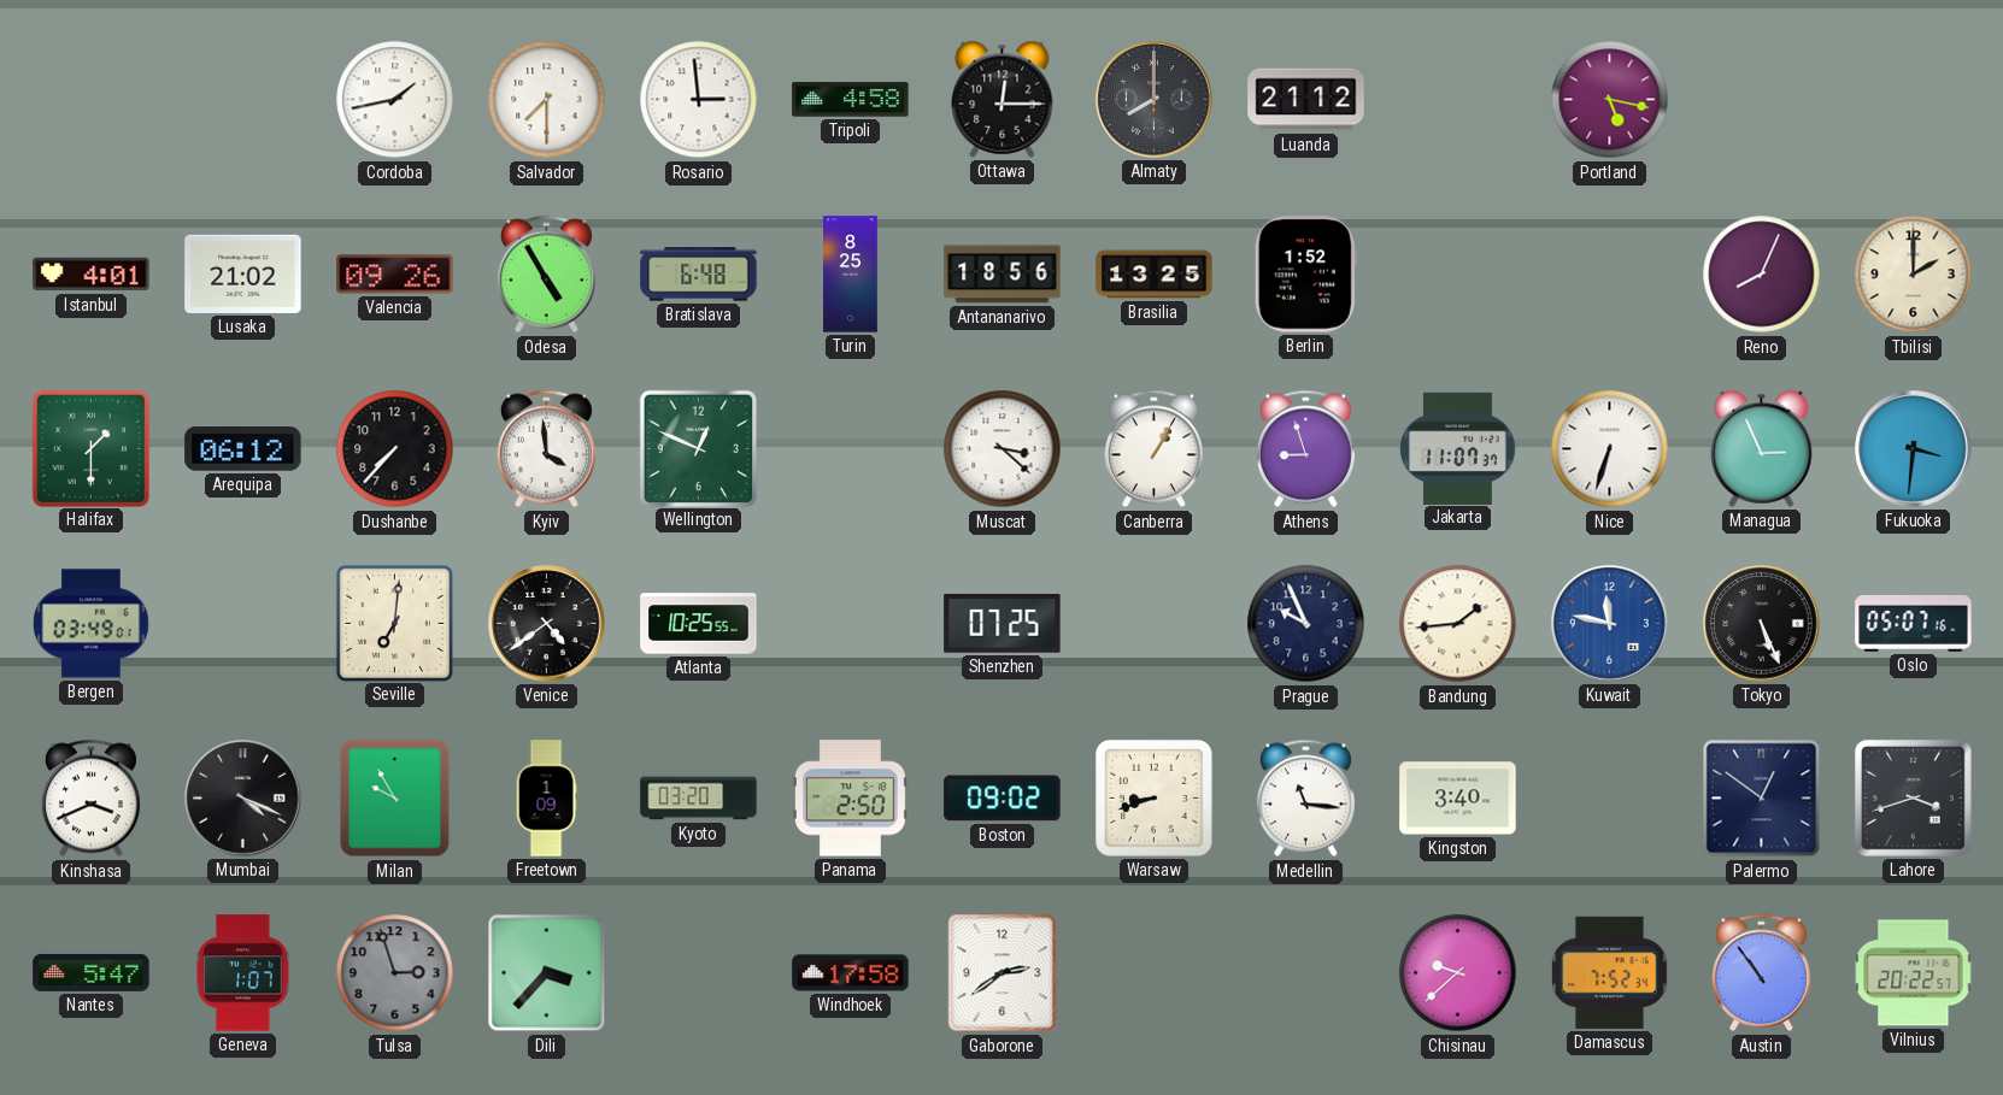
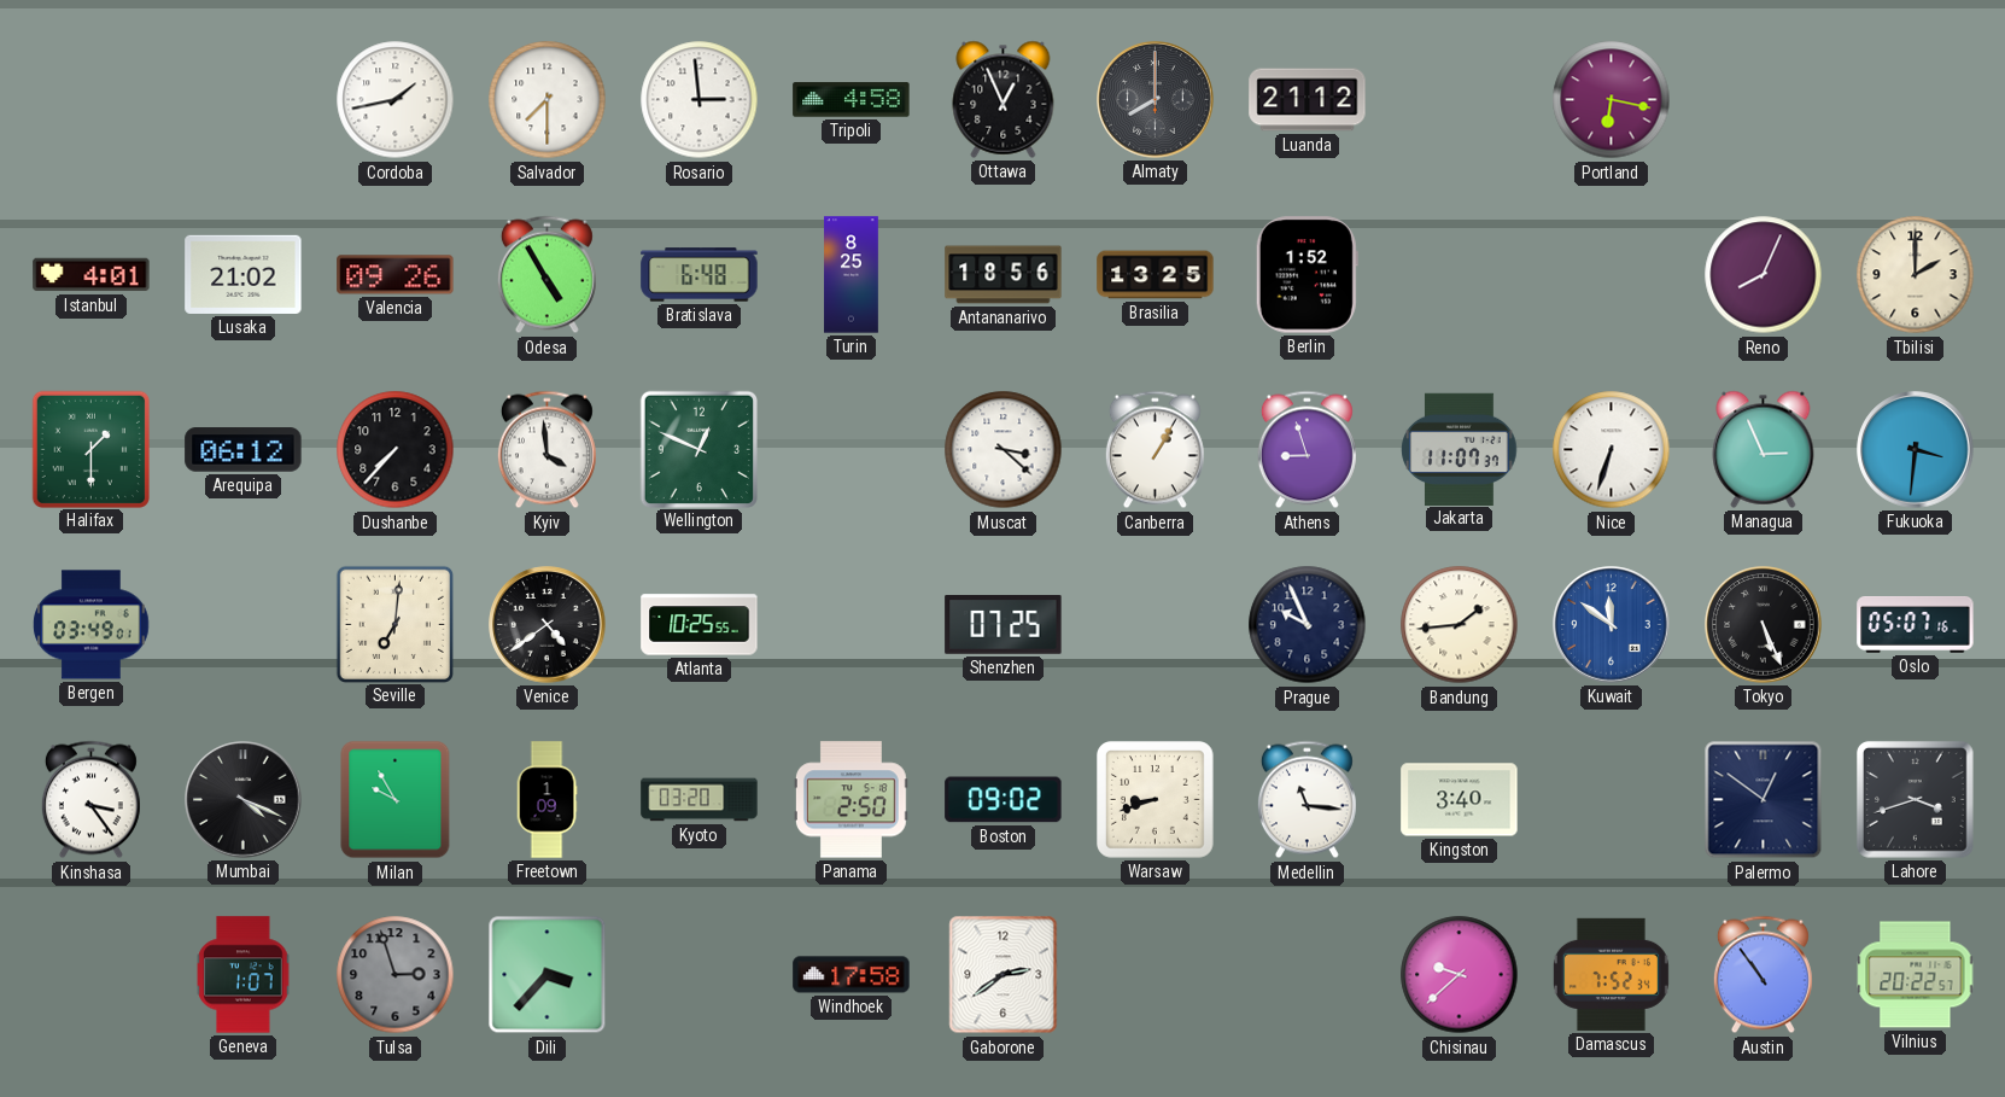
Ottawa: 12:15 -> 12:56
Portland: 5:17 -> 6:17
Kuwait: 11:47 -> 11:51
Kinshasa: 3:41 -> 3:24
Nantes: 5:47 -> none
